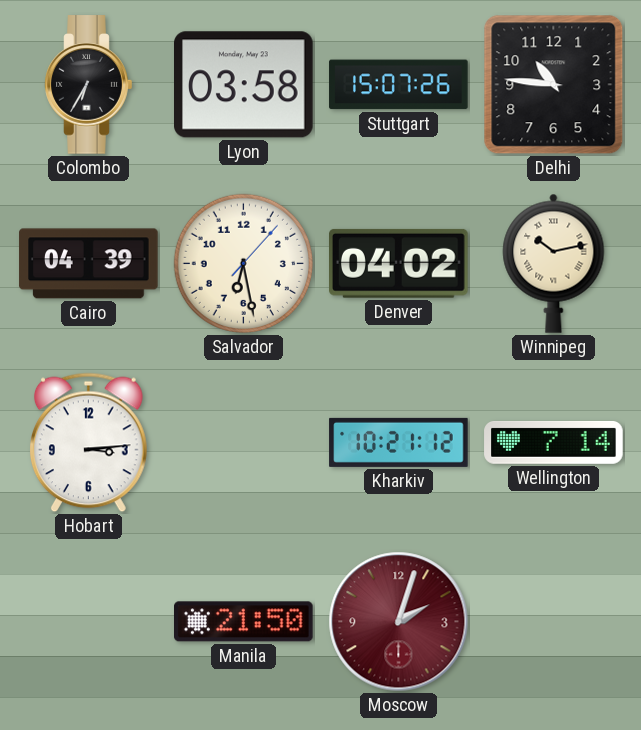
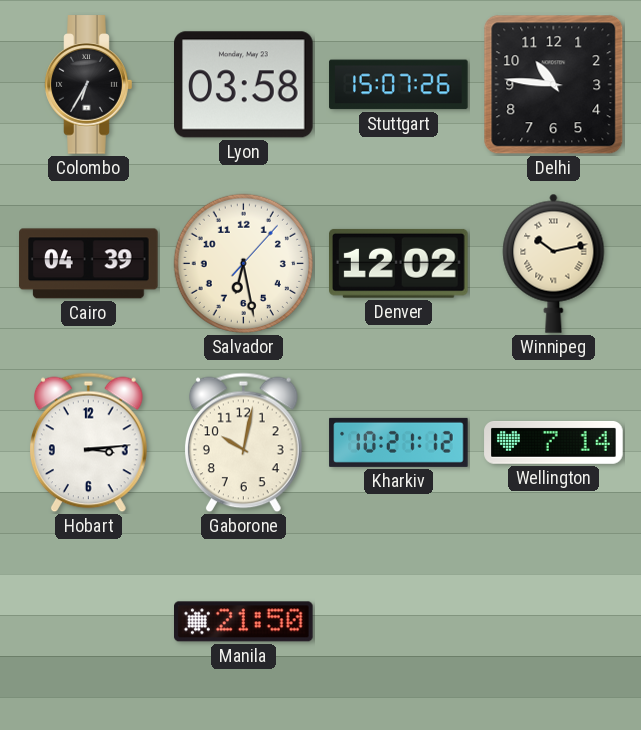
Denver: 04:02 -> 12:02
Gaborone: none -> 10:02
Moscow: 2:03 -> none
